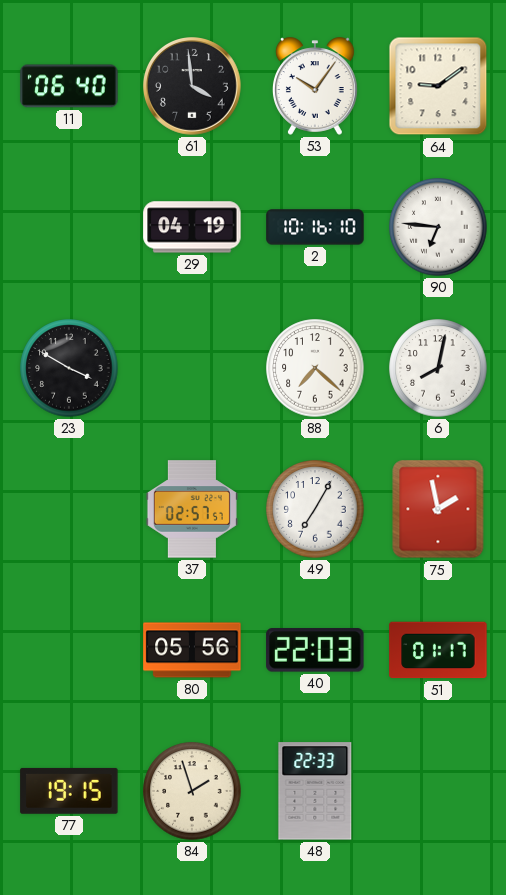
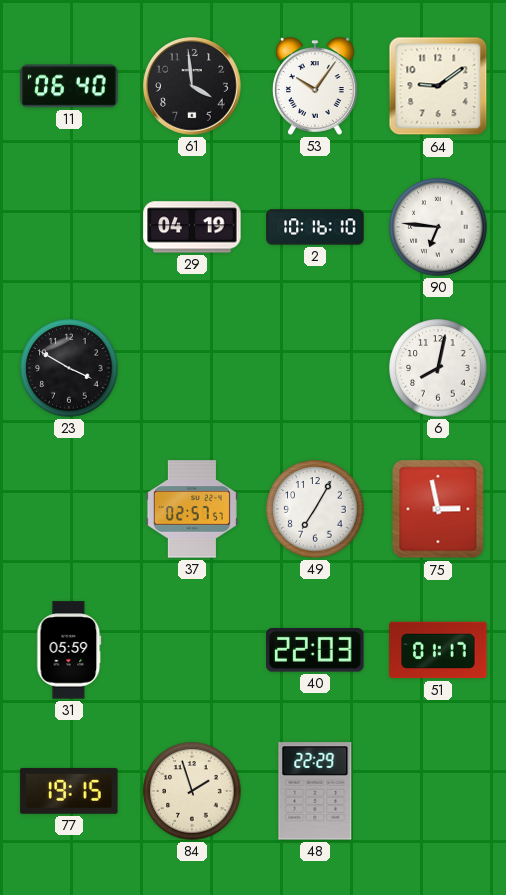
88: 7:22 -> none
75: 1:58 -> 2:58
31: none -> 05:59
80: 05:56 -> none
48: 22:33 -> 22:29
